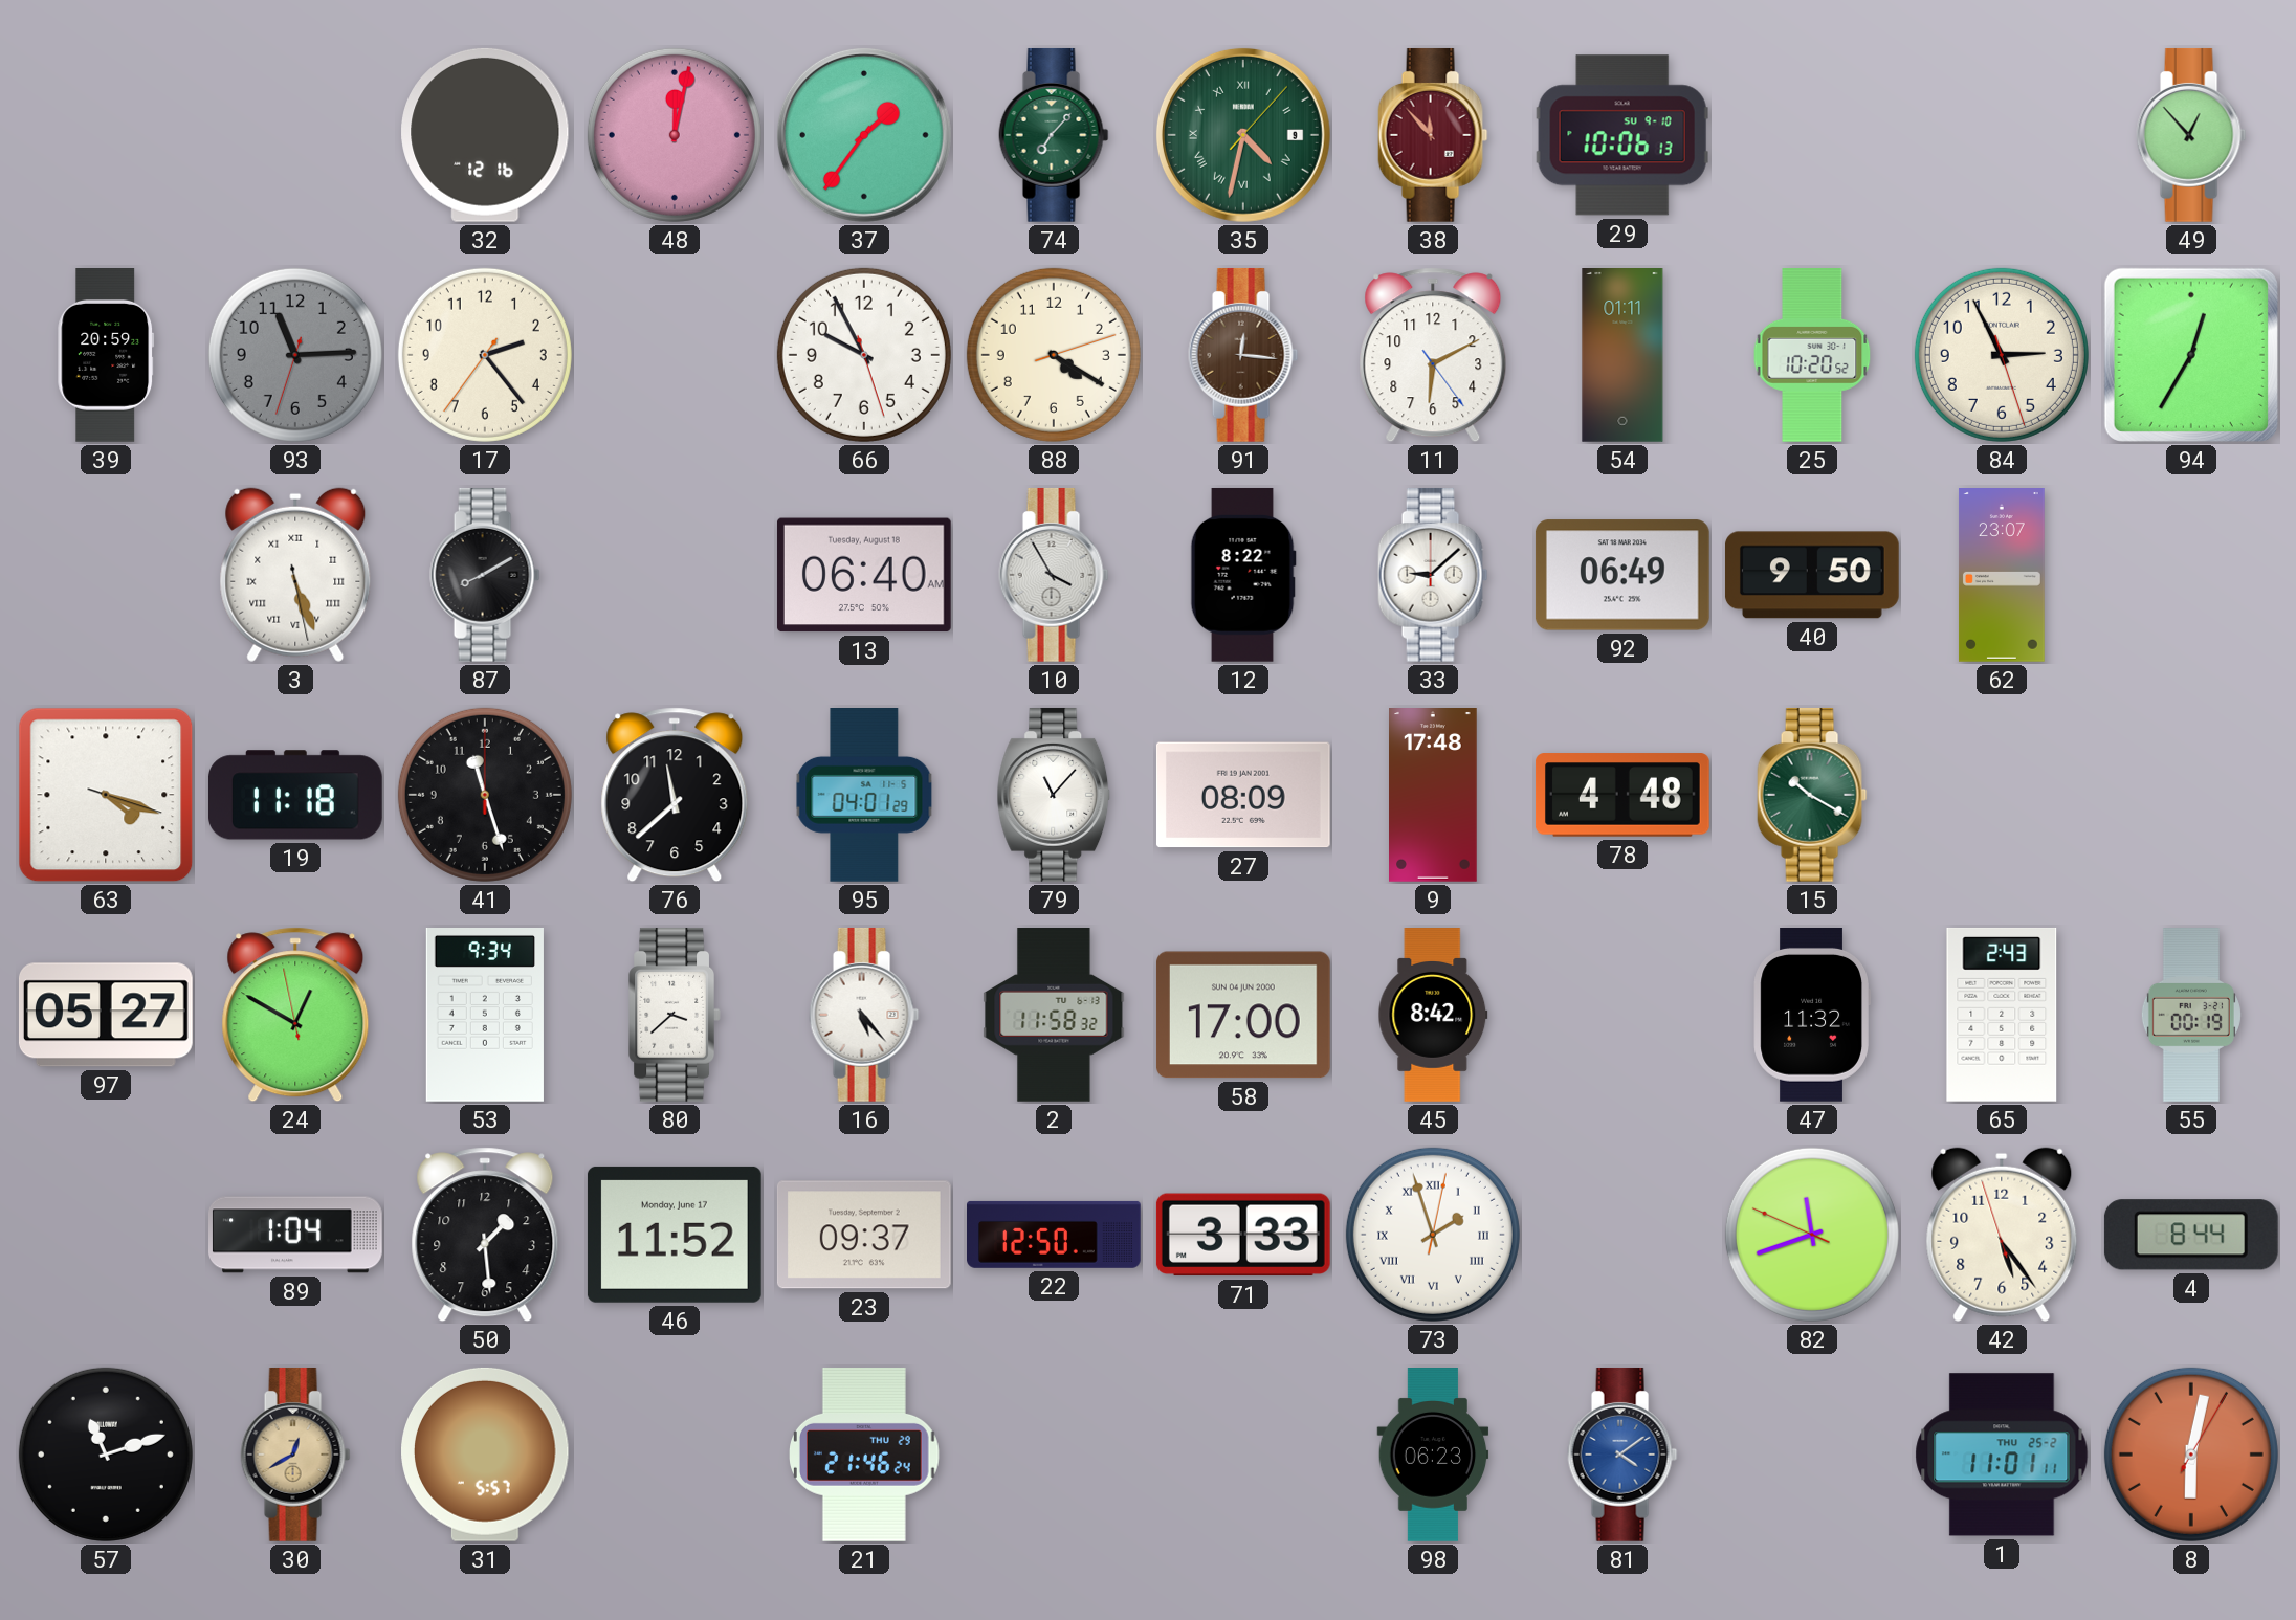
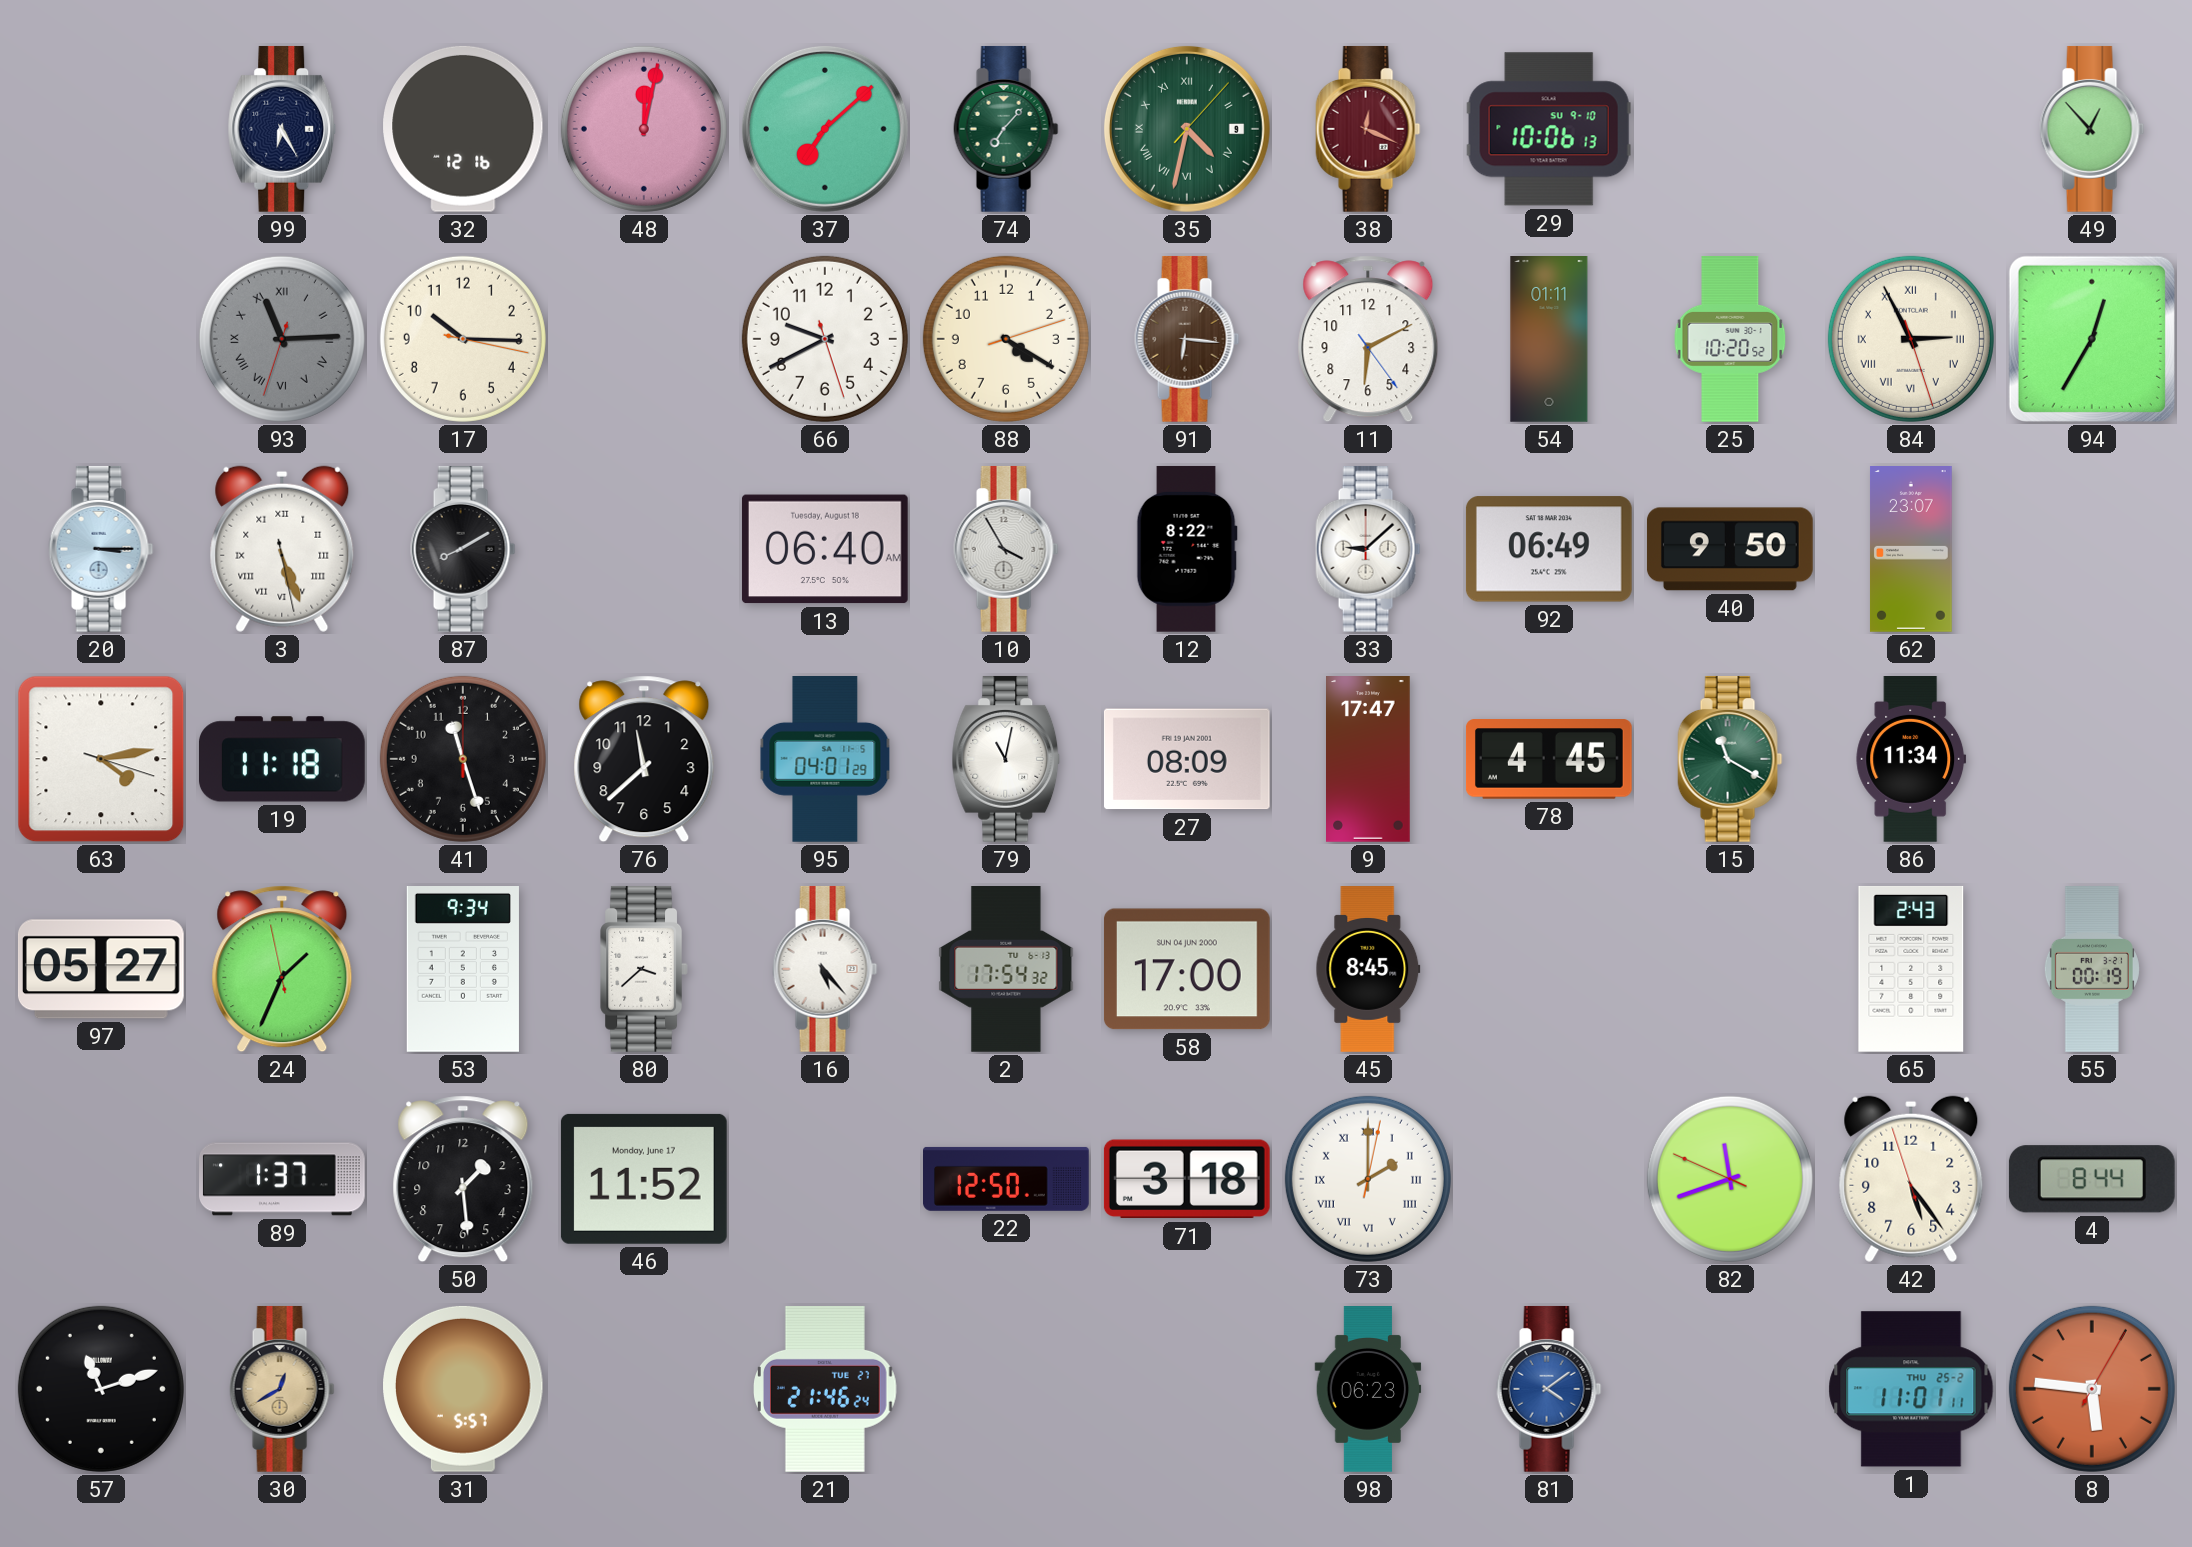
99: none -> 6:25
37: 1:36 -> 7:08
38: 11:53 -> 12:19
39: 20:59 -> none
93 numerals: Arabic -> Roman
17: 2:23 -> 10:15
66: 9:55 -> 9:40
91: 12:16 -> 6:16
84 numerals: Arabic -> Roman
20: none -> 3:15
63: 4:18 -> 4:13
79: 11:07 -> 11:02
9: 17:48 -> 17:47
78: 4:48 -> 4:45
15: 10:20 -> 11:20
86: none -> 11:34
24: 12:49 -> 1:33
2: 11:58 -> 17:54
45: 8:42 -> 8:45
47: 11:32 -> none
89: 1:04 -> 1:37
23: 09:37 -> none
71: 3:33 -> 3:18
73: 1:57 -> 2:00
21 date: THU 29 -> TUE 27
8: 6:02 -> 5:46
